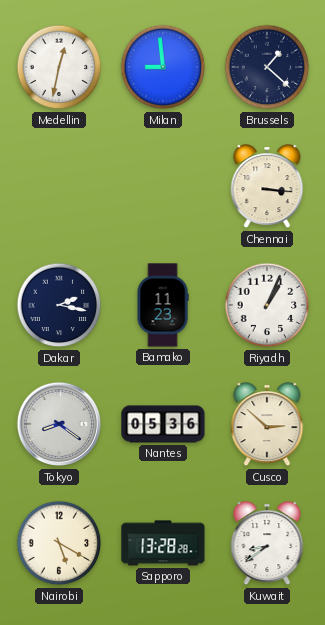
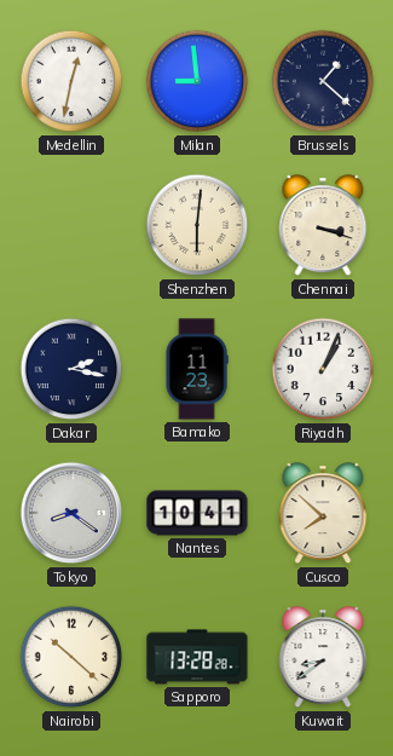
Shenzhen: none -> 6:01
Chennai: 3:16 -> 3:18
Nantes: 05:36 -> 10:41
Cusco: 2:52 -> 7:52
Nairobi: 5:20 -> 10:22
